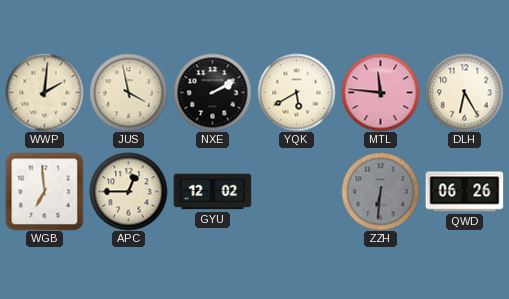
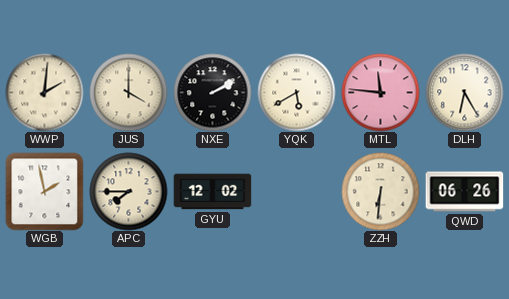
JUS: 3:58 -> 4:00
WGB: 6:59 -> 1:58
APC: 12:45 -> 7:45
ZZH dial: grey -> cream
